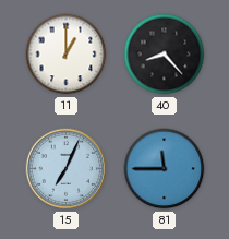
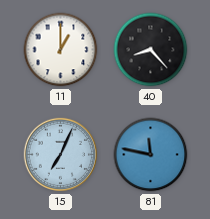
81: 11:45 -> 11:47
